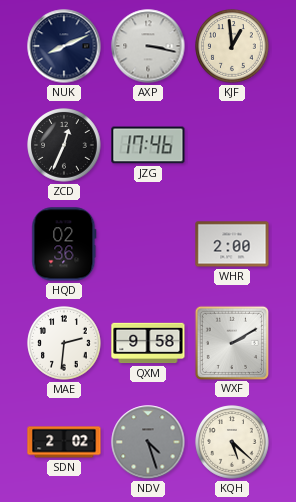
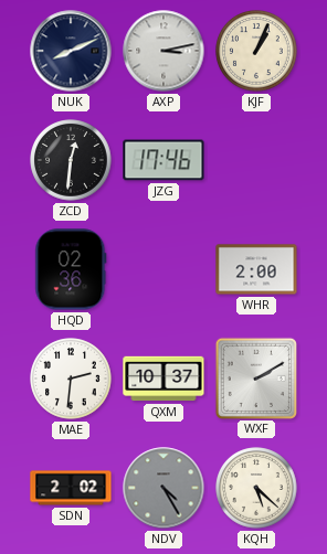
AXP: 3:17 -> 3:13
KJF: 12:59 -> 1:04
ZCD: 12:34 -> 12:31
QXM: 9:58 -> 10:37
NDV: 4:27 -> 4:25
